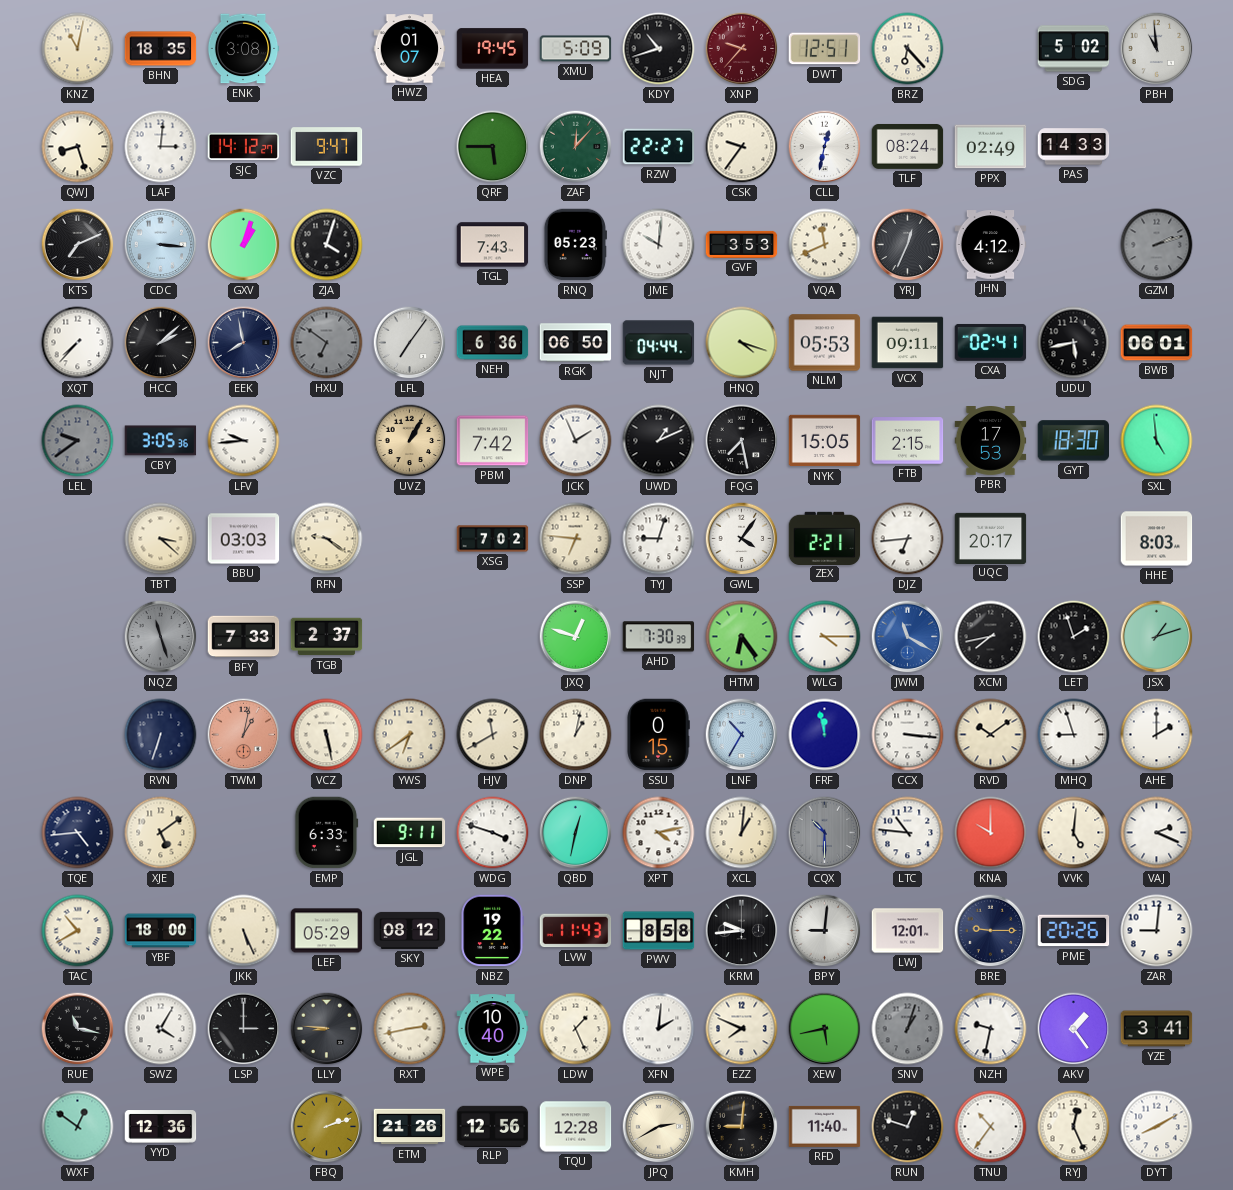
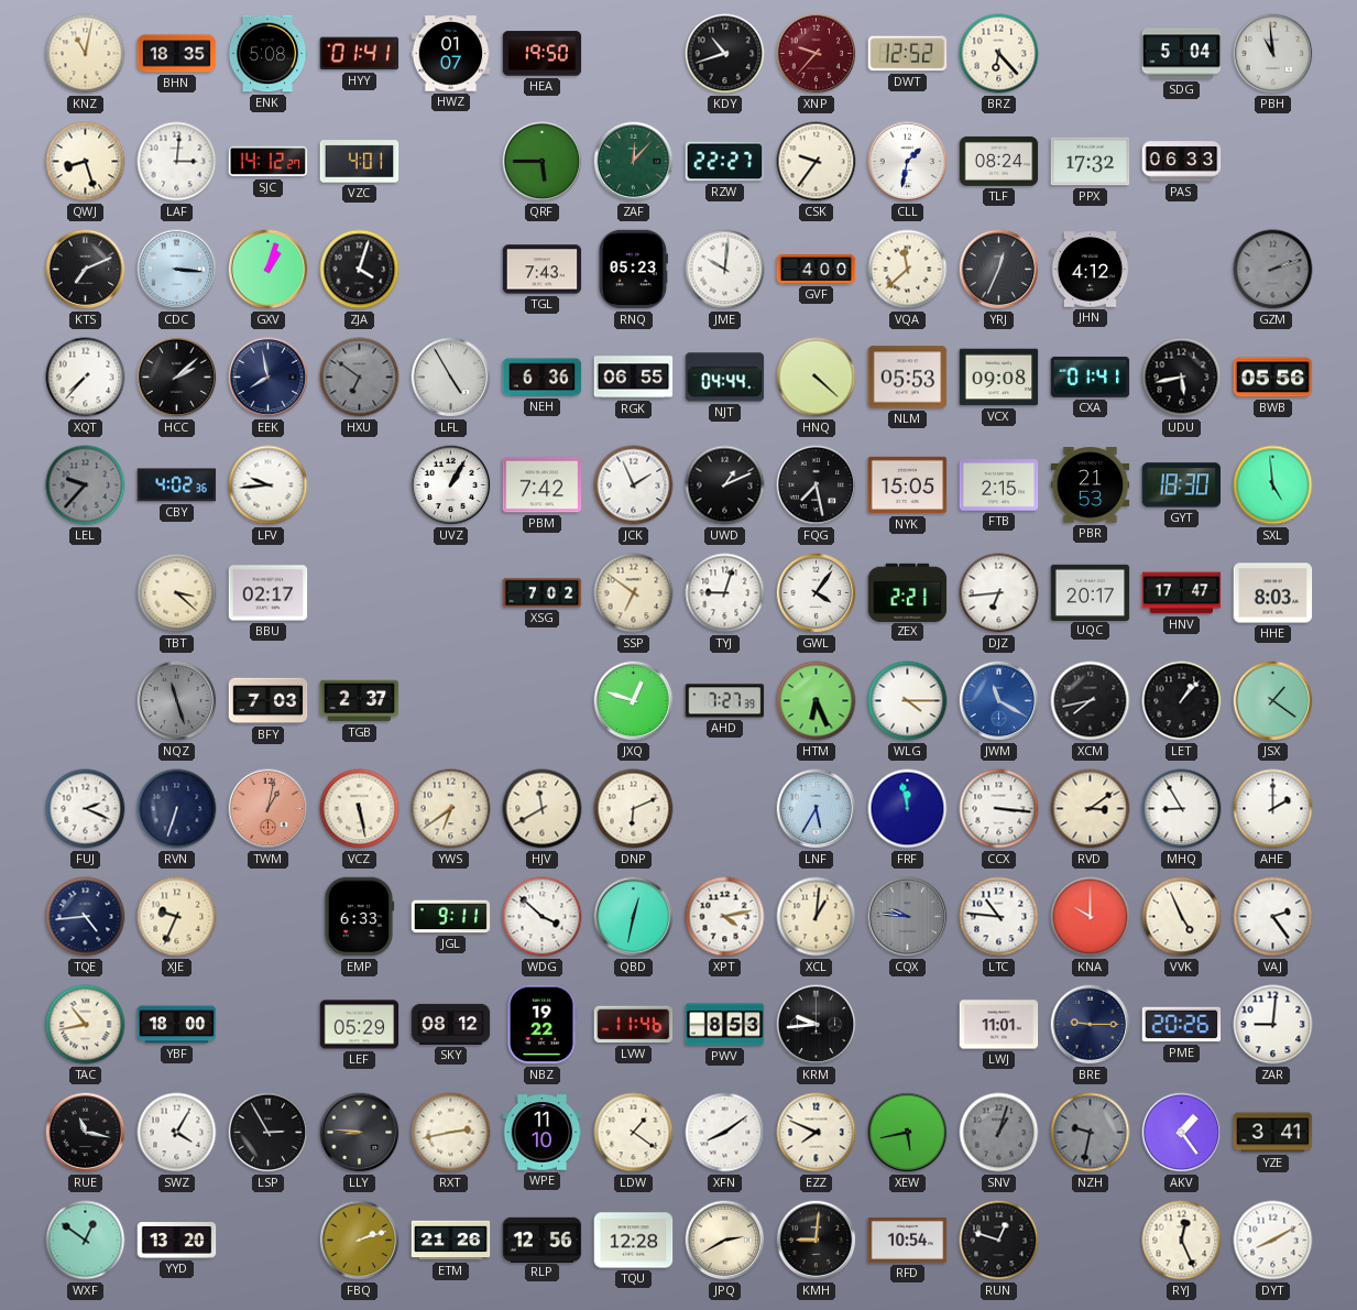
ENK: 3:08 -> 5:08
HYY: none -> 01:41
HEA: 19:45 -> 19:50
XMU: 5:09 -> none
DWT: 12:51 -> 12:52
SDG: 5:02 -> 5:04
VZC: 9:47 -> 4:01
CLL: 12:32 -> 1:32
PPX: 02:49 -> 17:32
PAS: 14:33 -> 06:33
GVF: 3:53 -> 4:00
VQA: 11:41 -> 11:38
LFL: 7:06 -> 4:55
RGK: 06:50 -> 06:55
HNQ: 4:18 -> 4:22
VCX: 09:11 -> 09:08
CXA: 02:41 -> 01:41
BWB: 06:01 -> 05:56
LEL: 9:39 -> 9:37
CBY: 3:05 -> 4:02
UVZ dial: champagne -> white
PBR: 17:53 -> 21:53
BBU: 03:03 -> 02:17
RFN: 9:21 -> none
SSP: 6:46 -> 6:51
HNV: none -> 17:47
BFY: 7:33 -> 7:03
AHD: 7:30 -> 7:27
HTM: 6:24 -> 6:26
LET: 1:57 -> 1:07
JSX: 1:12 -> 1:21
FUJ: none -> 2:19
DNP: 1:02 -> 6:11
SSU: 0:15 -> none
LNF: 10:35 -> 5:35
RVD: 10:09 -> 3:09
MHQ: 8:57 -> 8:55
XJE: 5:09 -> 9:34
WDG: 3:48 -> 3:52
CQX: 10:30 -> 9:46
VVK: 5:01 -> 4:56
VAJ: 2:19 -> 2:24
TAC: 10:40 -> 10:43
JKK: 5:26 -> none
LVW: 11:43 -> 11:46
PWV: 8:58 -> 8:53
BPY: 9:01 -> none
LWJ: 12:01 -> 11:01
LSP: 3:00 -> 2:55
WPE: 10:40 -> 11:10
LDW: 1:26 -> 1:21
XFN: 2:01 -> 8:09
NZH dial: white -> grey
YYD: 12:36 -> 13:20
RFD: 11:40 -> 10:54
TNU: 10:36 -> none
